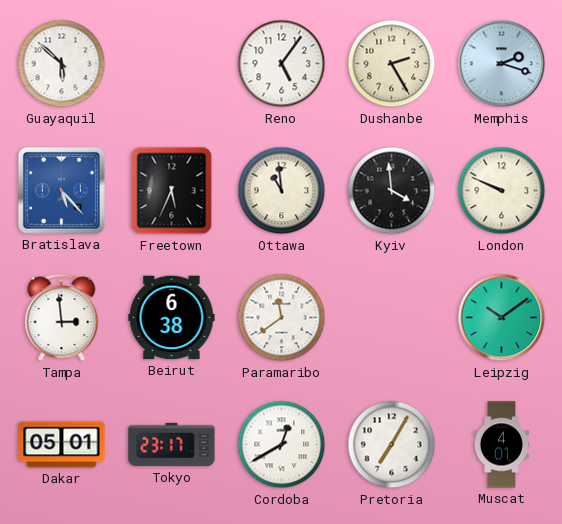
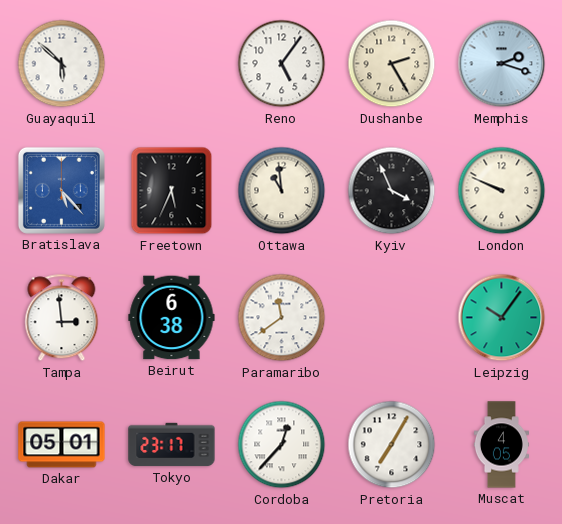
Kyiv: 3:59 -> 3:56
Leipzig: 10:09 -> 10:06
Cordoba: 12:40 -> 12:37
Muscat: 4:01 -> 4:05
